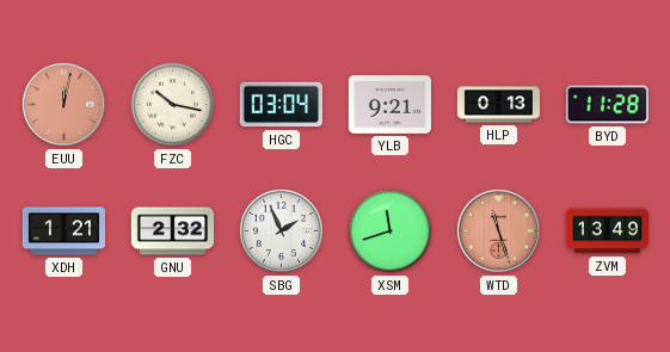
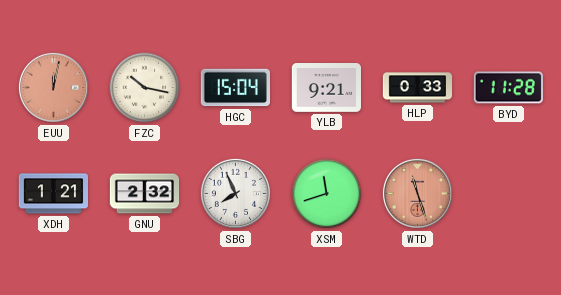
HGC: 03:04 -> 15:04
HLP: 0:13 -> 0:33
SBG: 1:56 -> 7:56
ZVM: 13:49 -> none
